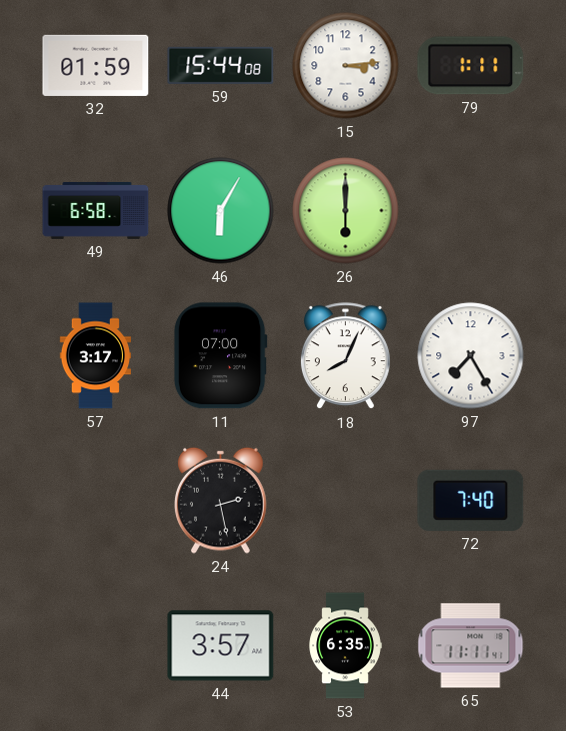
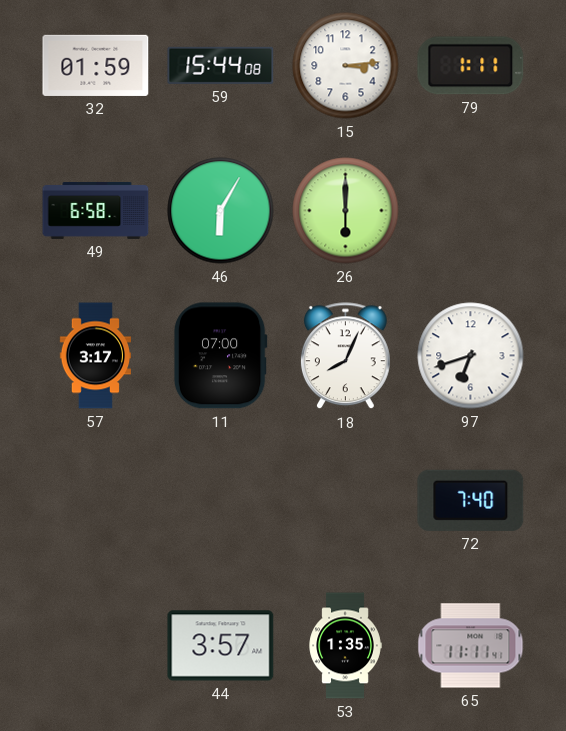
97: 7:25 -> 6:42
24: 2:28 -> none
53: 6:35 -> 1:35
